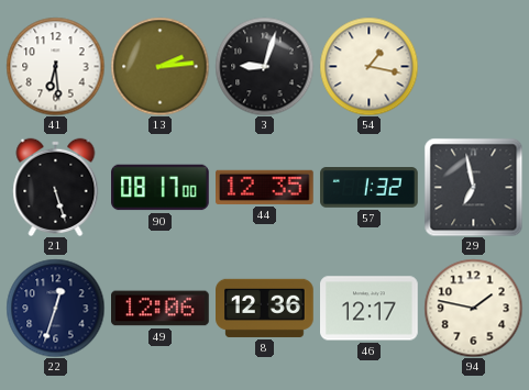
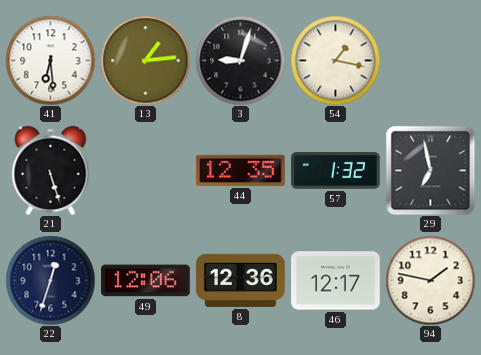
13: 2:14 -> 1:14
90: 08:17 -> none
